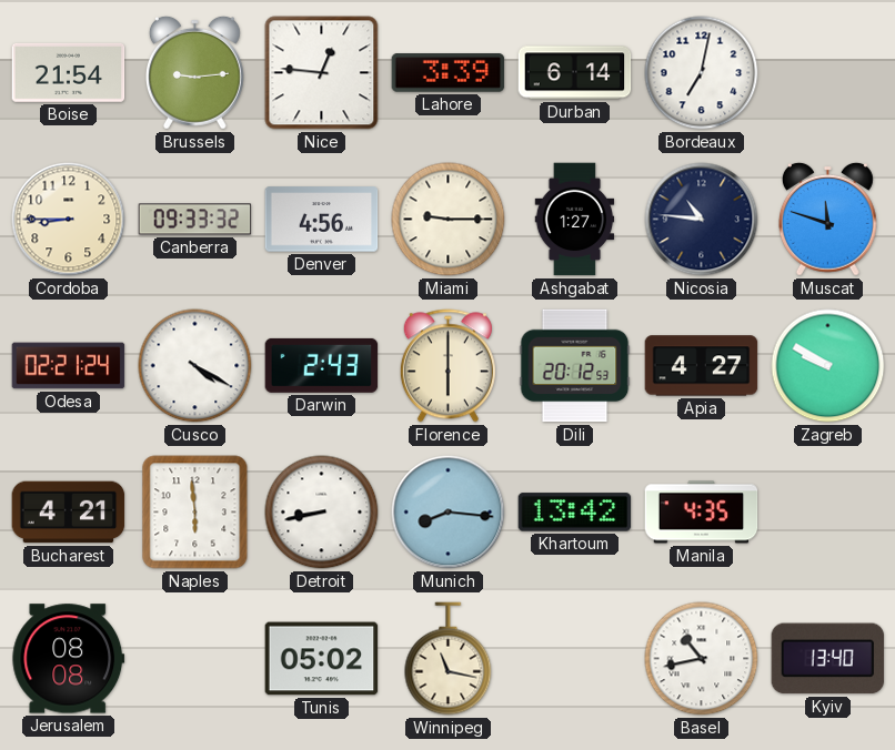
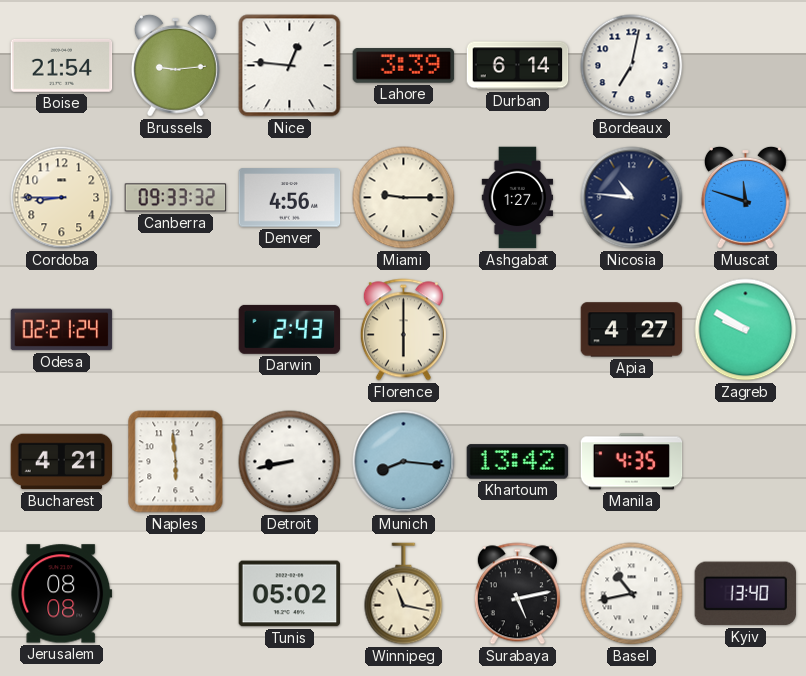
Cusco: 4:20 -> none
Dili: 20:12 -> none
Surabaya: none -> 5:13
